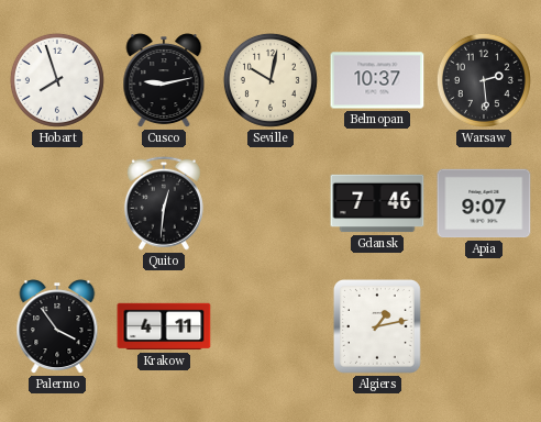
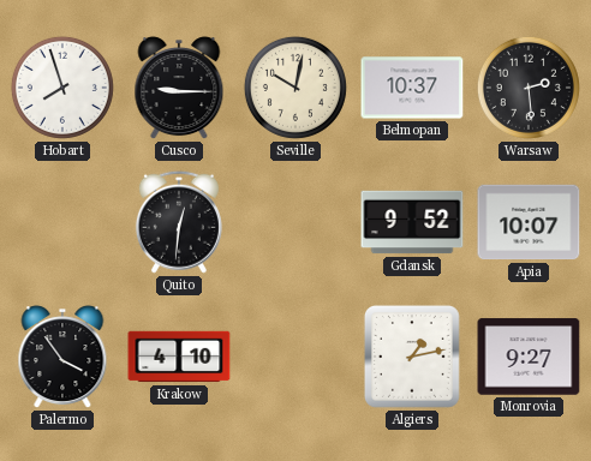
Cusco: 9:13 -> 9:15
Gdansk: 7:46 -> 9:52
Apia: 9:07 -> 10:07
Krakow: 4:11 -> 4:10
Monrovia: none -> 9:27
